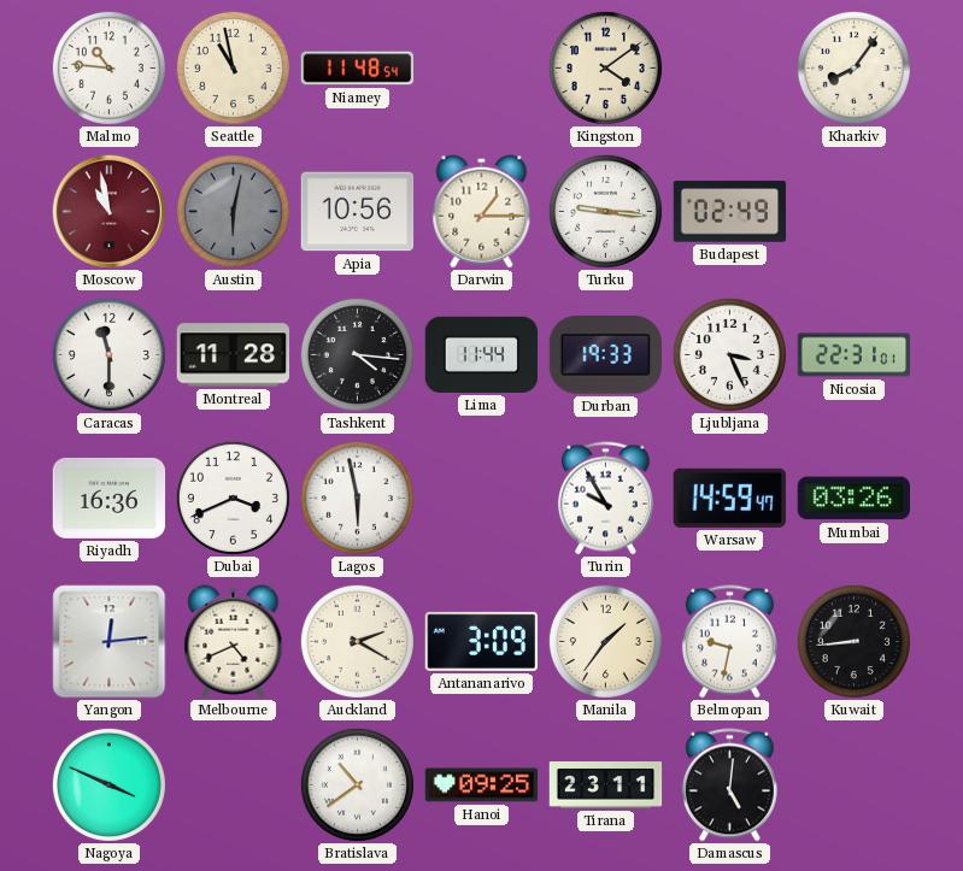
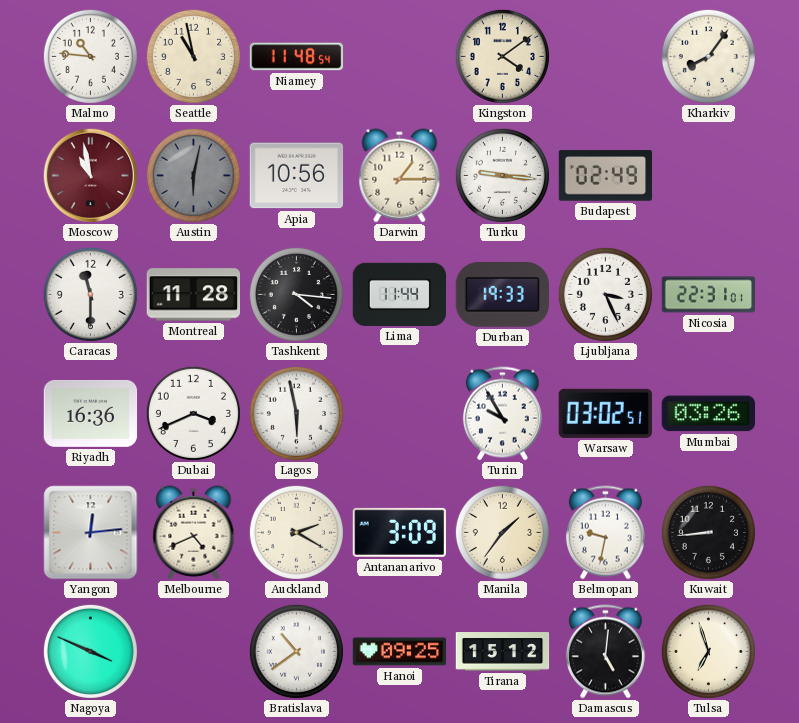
Warsaw: 14:59 -> 03:02
Tirana: 23:11 -> 15:12
Tulsa: none -> 6:57
